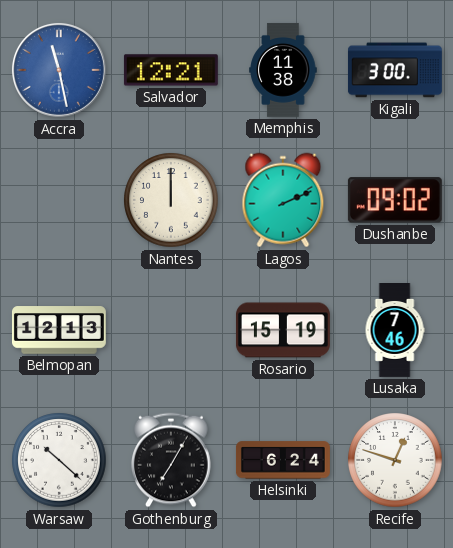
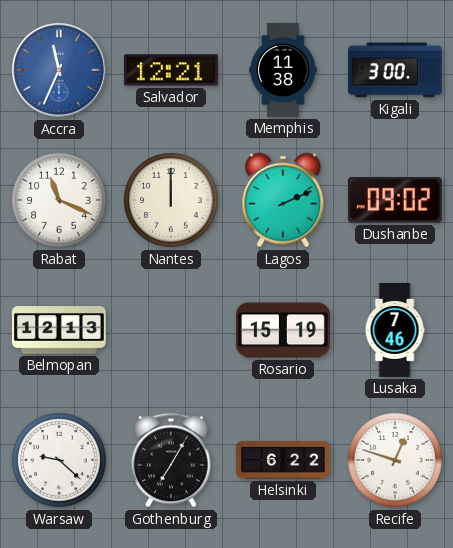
Accra: 11:28 -> 11:34
Rabat: none -> 11:19
Warsaw: 10:22 -> 9:22
Helsinki: 6:24 -> 6:22
